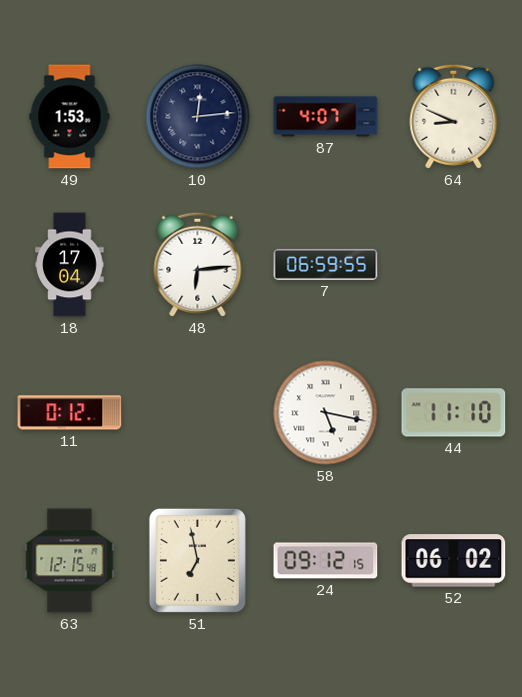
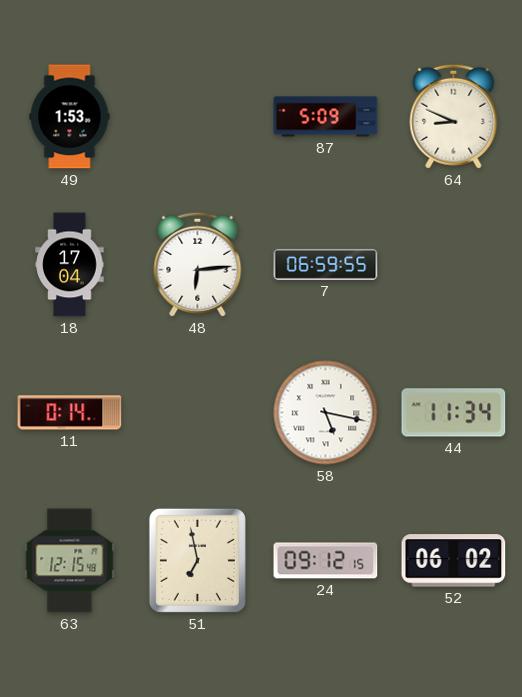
10: 12:14 -> none
87: 4:07 -> 5:09
11: 0:12 -> 0:14
44: 11:10 -> 11:34
